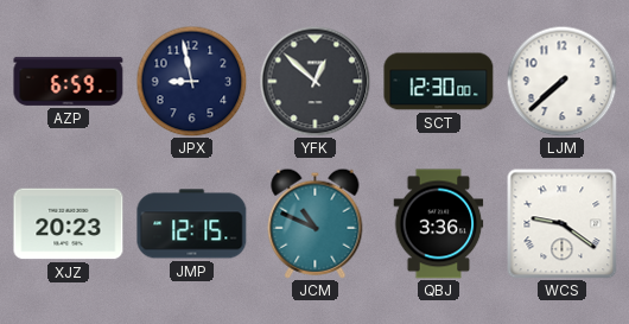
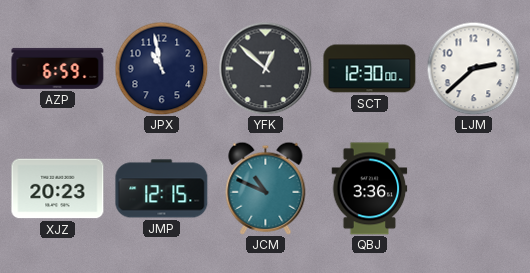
JPX: 8:58 -> 10:58
LJM: 7:38 -> 2:38
WCS: 9:21 -> none
